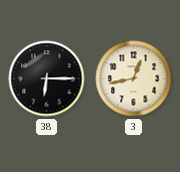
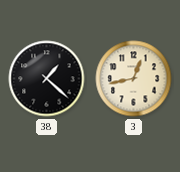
38: 6:15 -> 1:22
